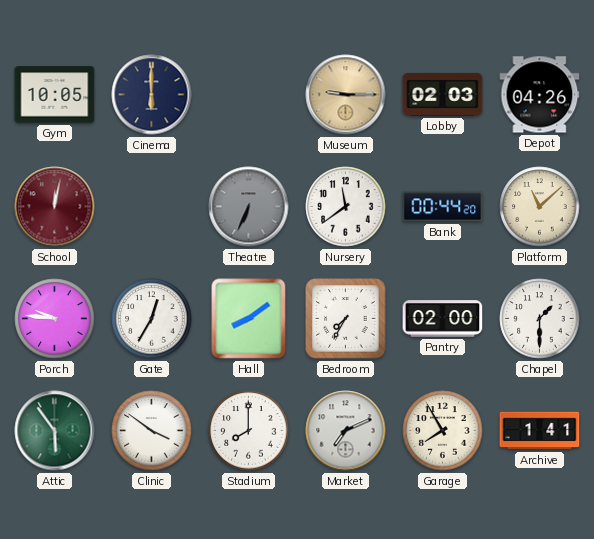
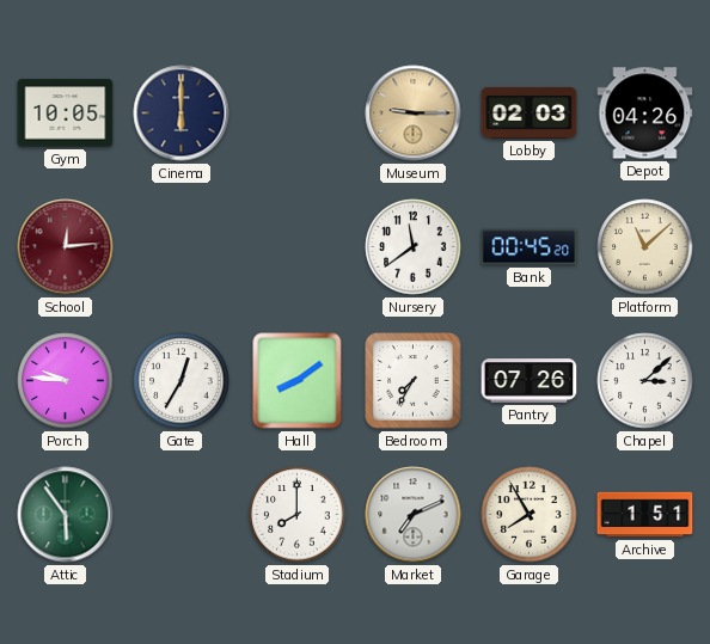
School: 12:02 -> 12:14
Theatre: 6:34 -> none
Bank: 00:44 -> 00:45
Pantry: 02:00 -> 07:26
Chapel: 1:30 -> 3:08
Clinic: 3:51 -> none
Archive: 1:41 -> 1:51
